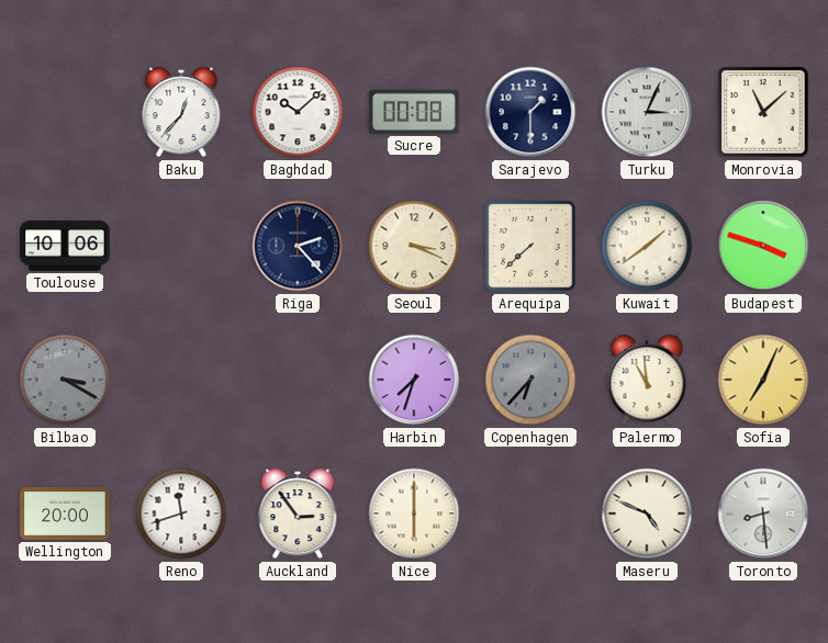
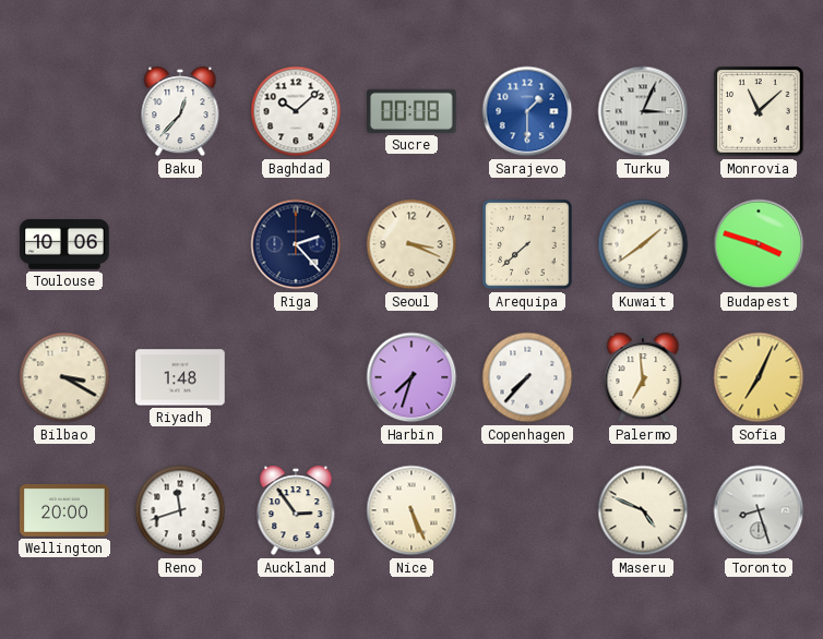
Sarajevo dial: navy -> blue
Bilbao dial: grey -> cream
Riyadh: none -> 1:48
Copenhagen: 6:37 -> 7:37
Copenhagen dial: grey -> white
Palermo: 10:59 -> 6:59
Nice: 6:00 -> 5:26
Toronto: 8:29 -> 8:27
